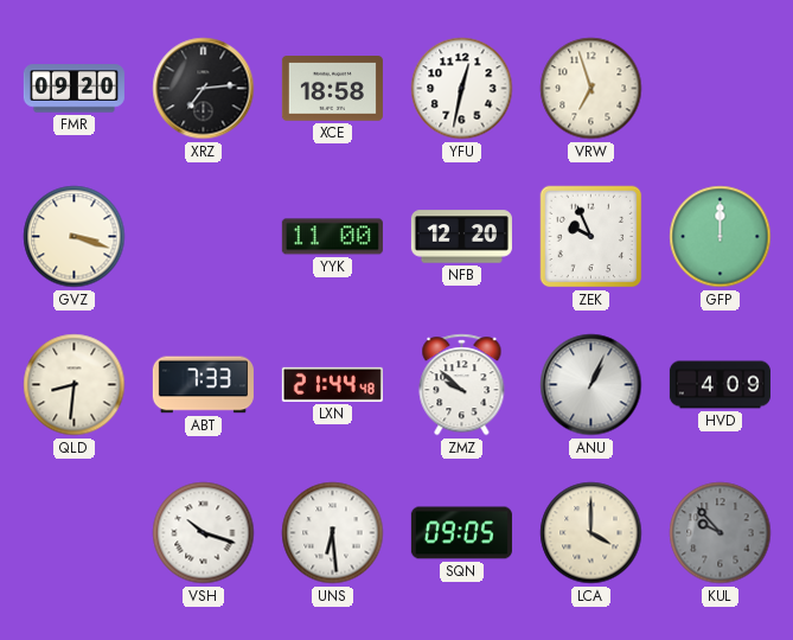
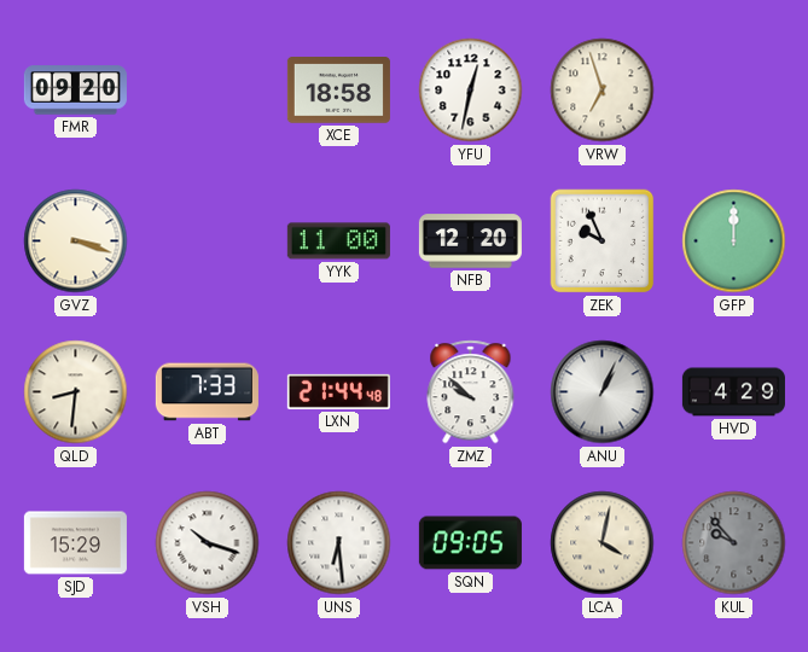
XRZ: 7:14 -> none
HVD: 4:09 -> 4:29
SJD: none -> 15:29
LCA: 4:00 -> 4:02
